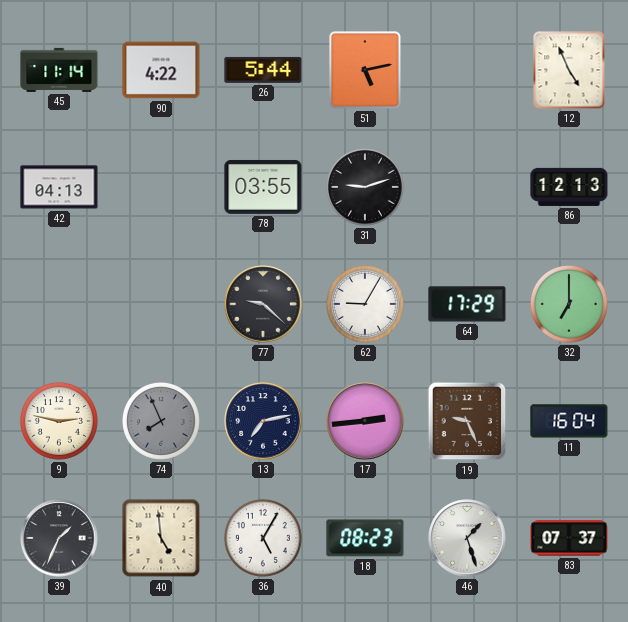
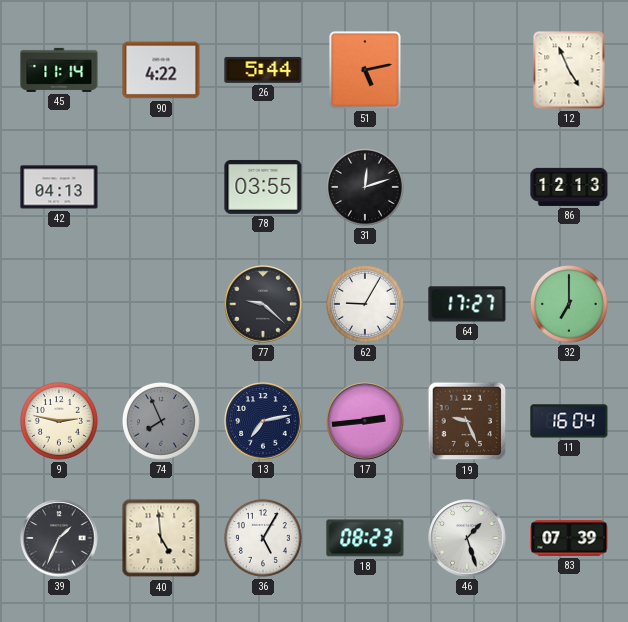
31: 9:12 -> 12:12
64: 17:29 -> 17:27
83: 07:37 -> 07:39
